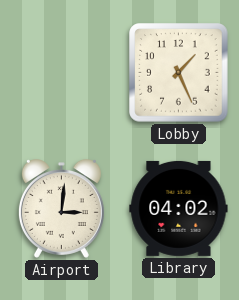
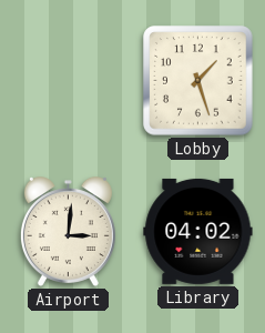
Lobby: 1:26 -> 1:27
